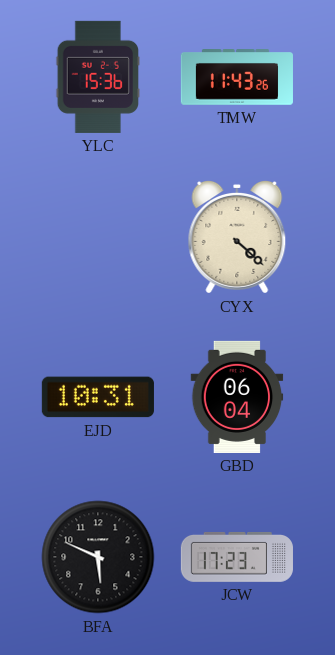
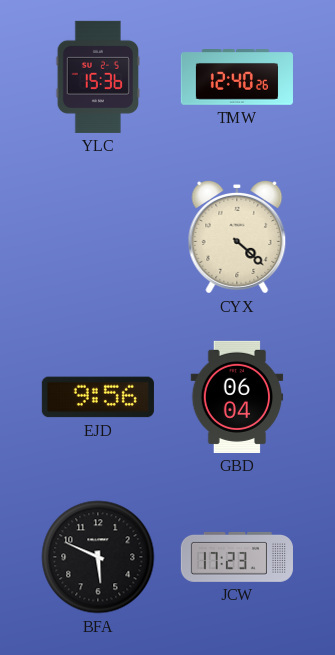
TMW: 11:43 -> 12:40
EJD: 10:31 -> 9:56
